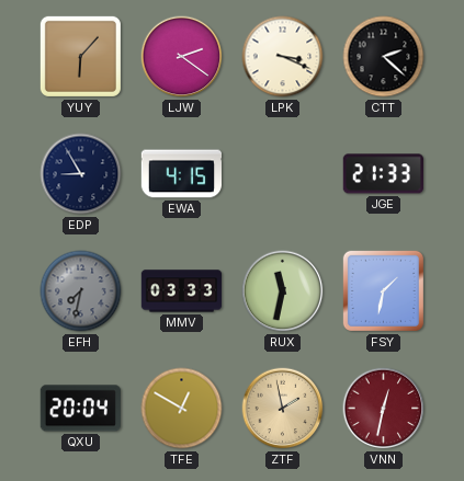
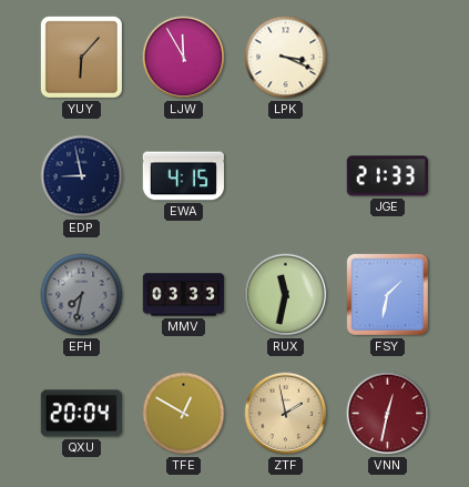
LJW: 2:21 -> 11:55
CTT: 2:22 -> none
EDP: 8:55 -> 8:58
